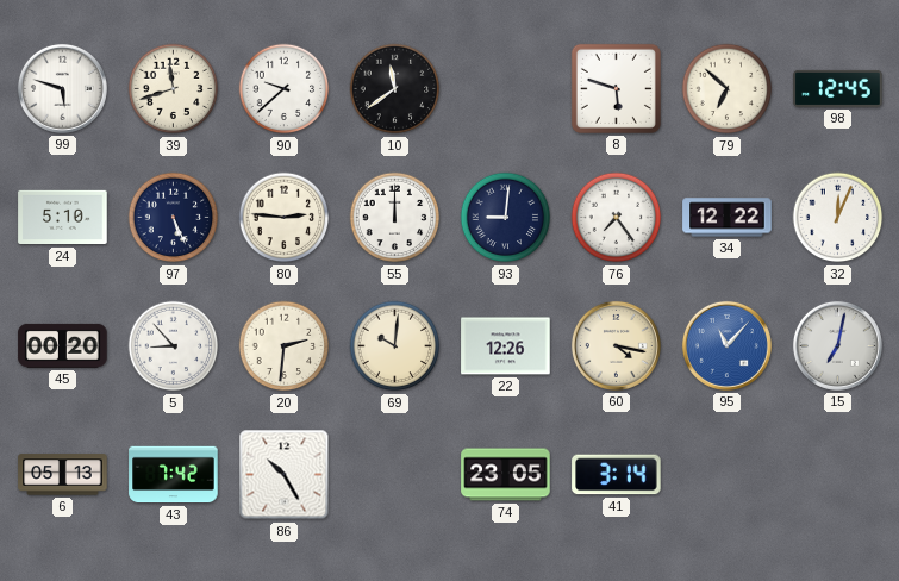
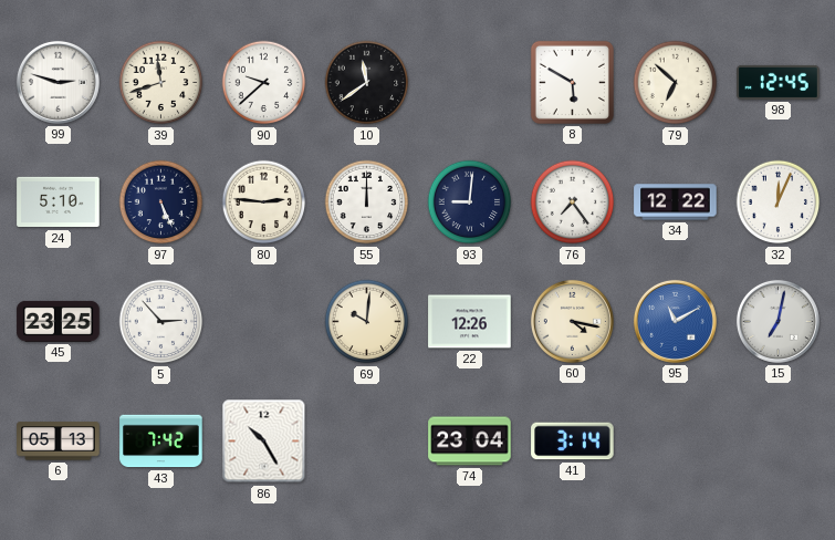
99: 5:48 -> 2:48
8: 5:48 -> 5:50
45: 00:20 -> 23:25
5: 8:53 -> 2:53
20: 2:31 -> none
95: 11:07 -> 11:10
74: 23:05 -> 23:04
